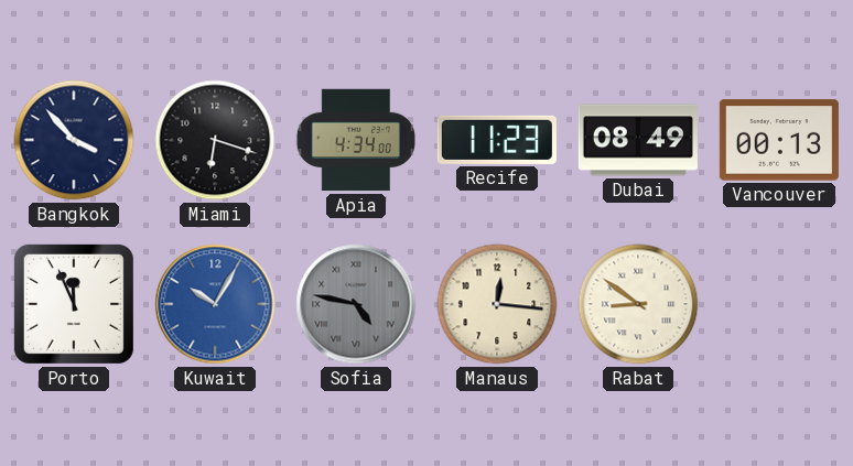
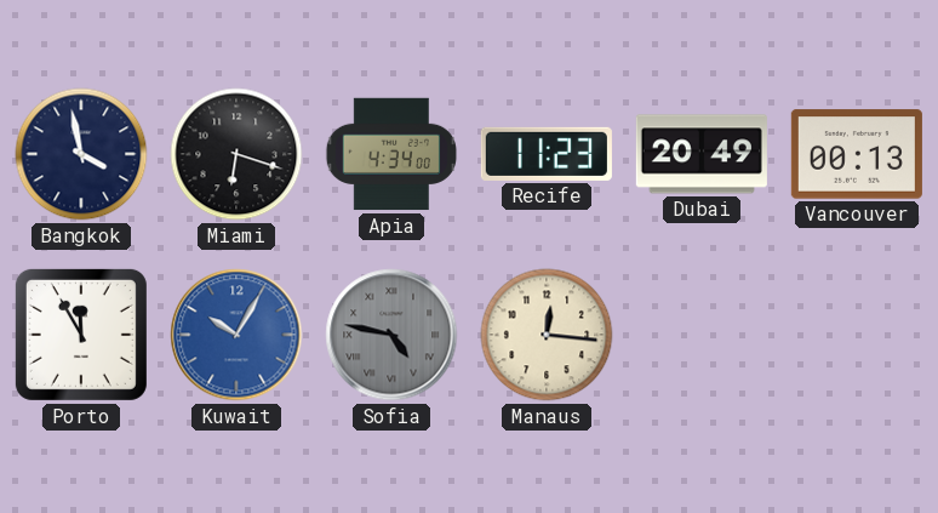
Bangkok: 3:53 -> 3:58
Dubai: 08:49 -> 20:49
Porto: 11:56 -> 11:55
Rabat: 8:51 -> none
